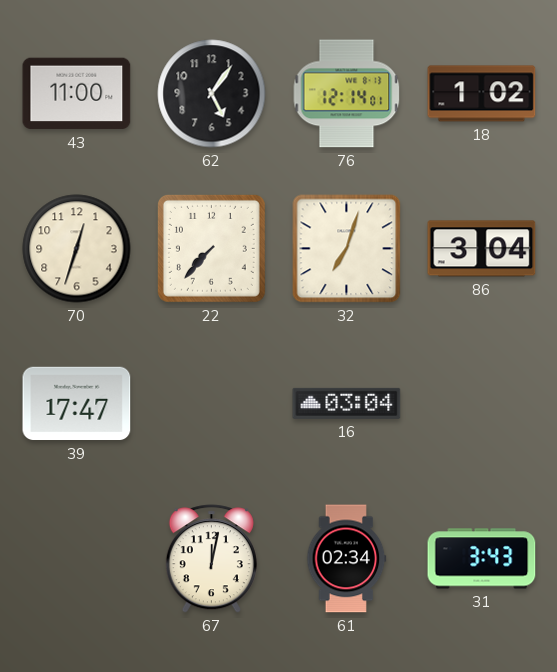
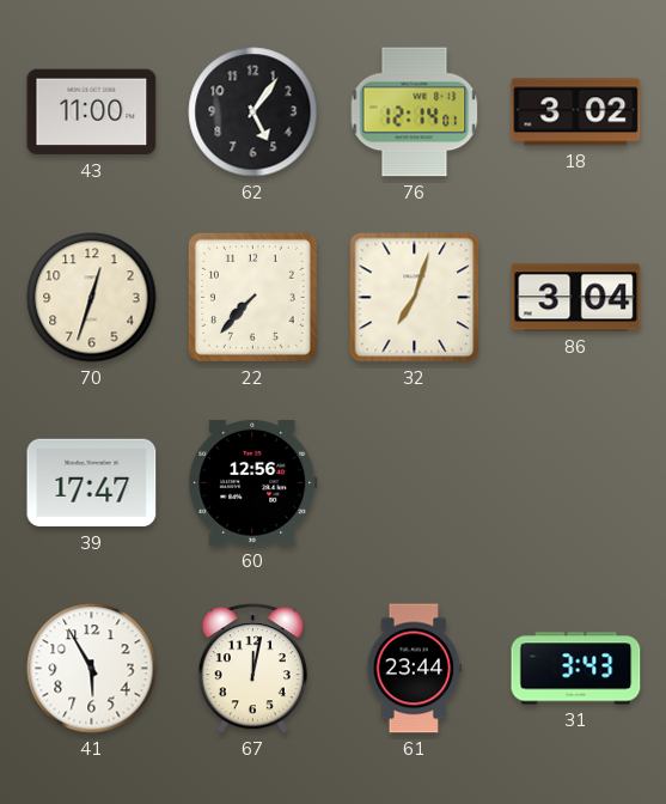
18: 1:02 -> 3:02
60: none -> 12:56
16: 03:04 -> none
41: none -> 5:55
61: 02:34 -> 23:44
